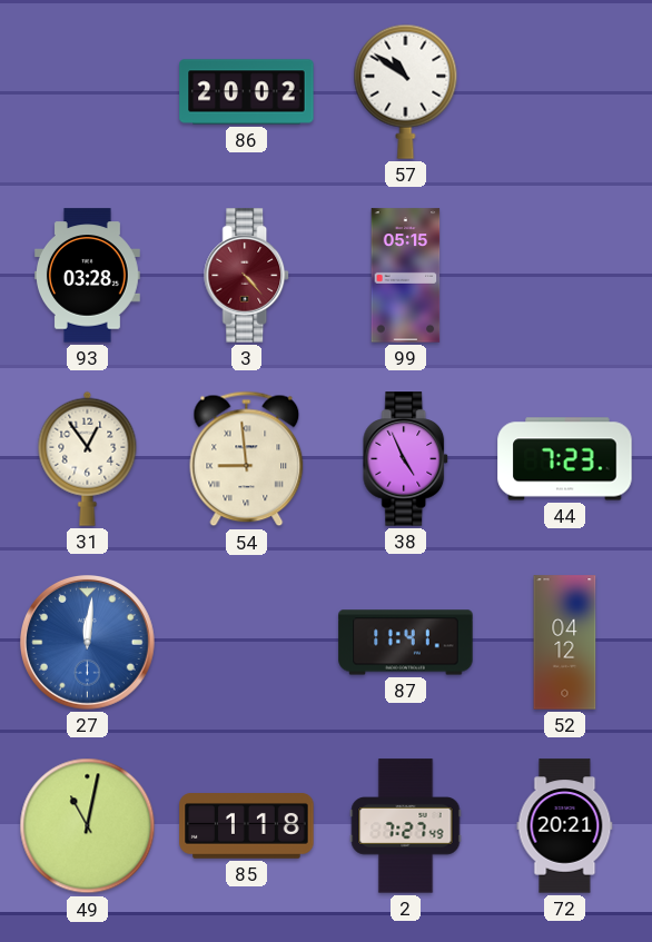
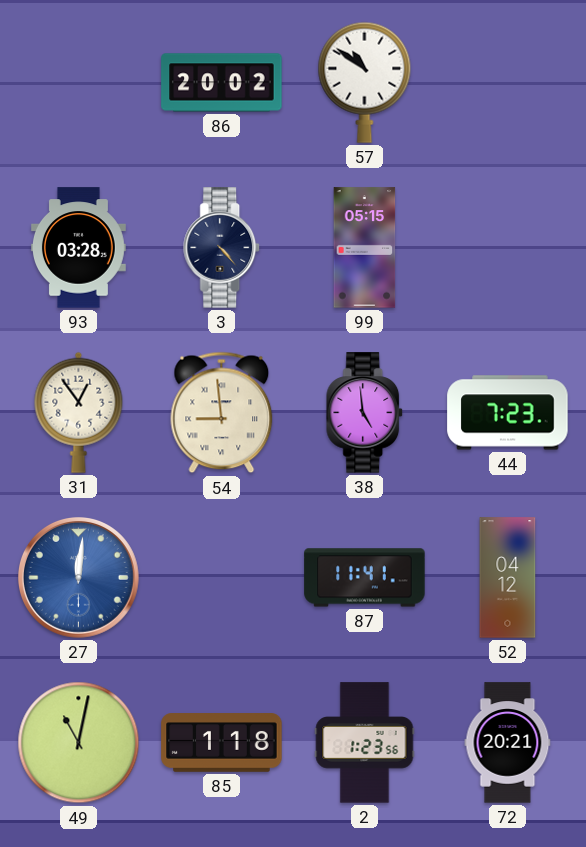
3 dial: burgundy -> navy
38: 4:56 -> 4:59
2: 7:27 -> 1:23
